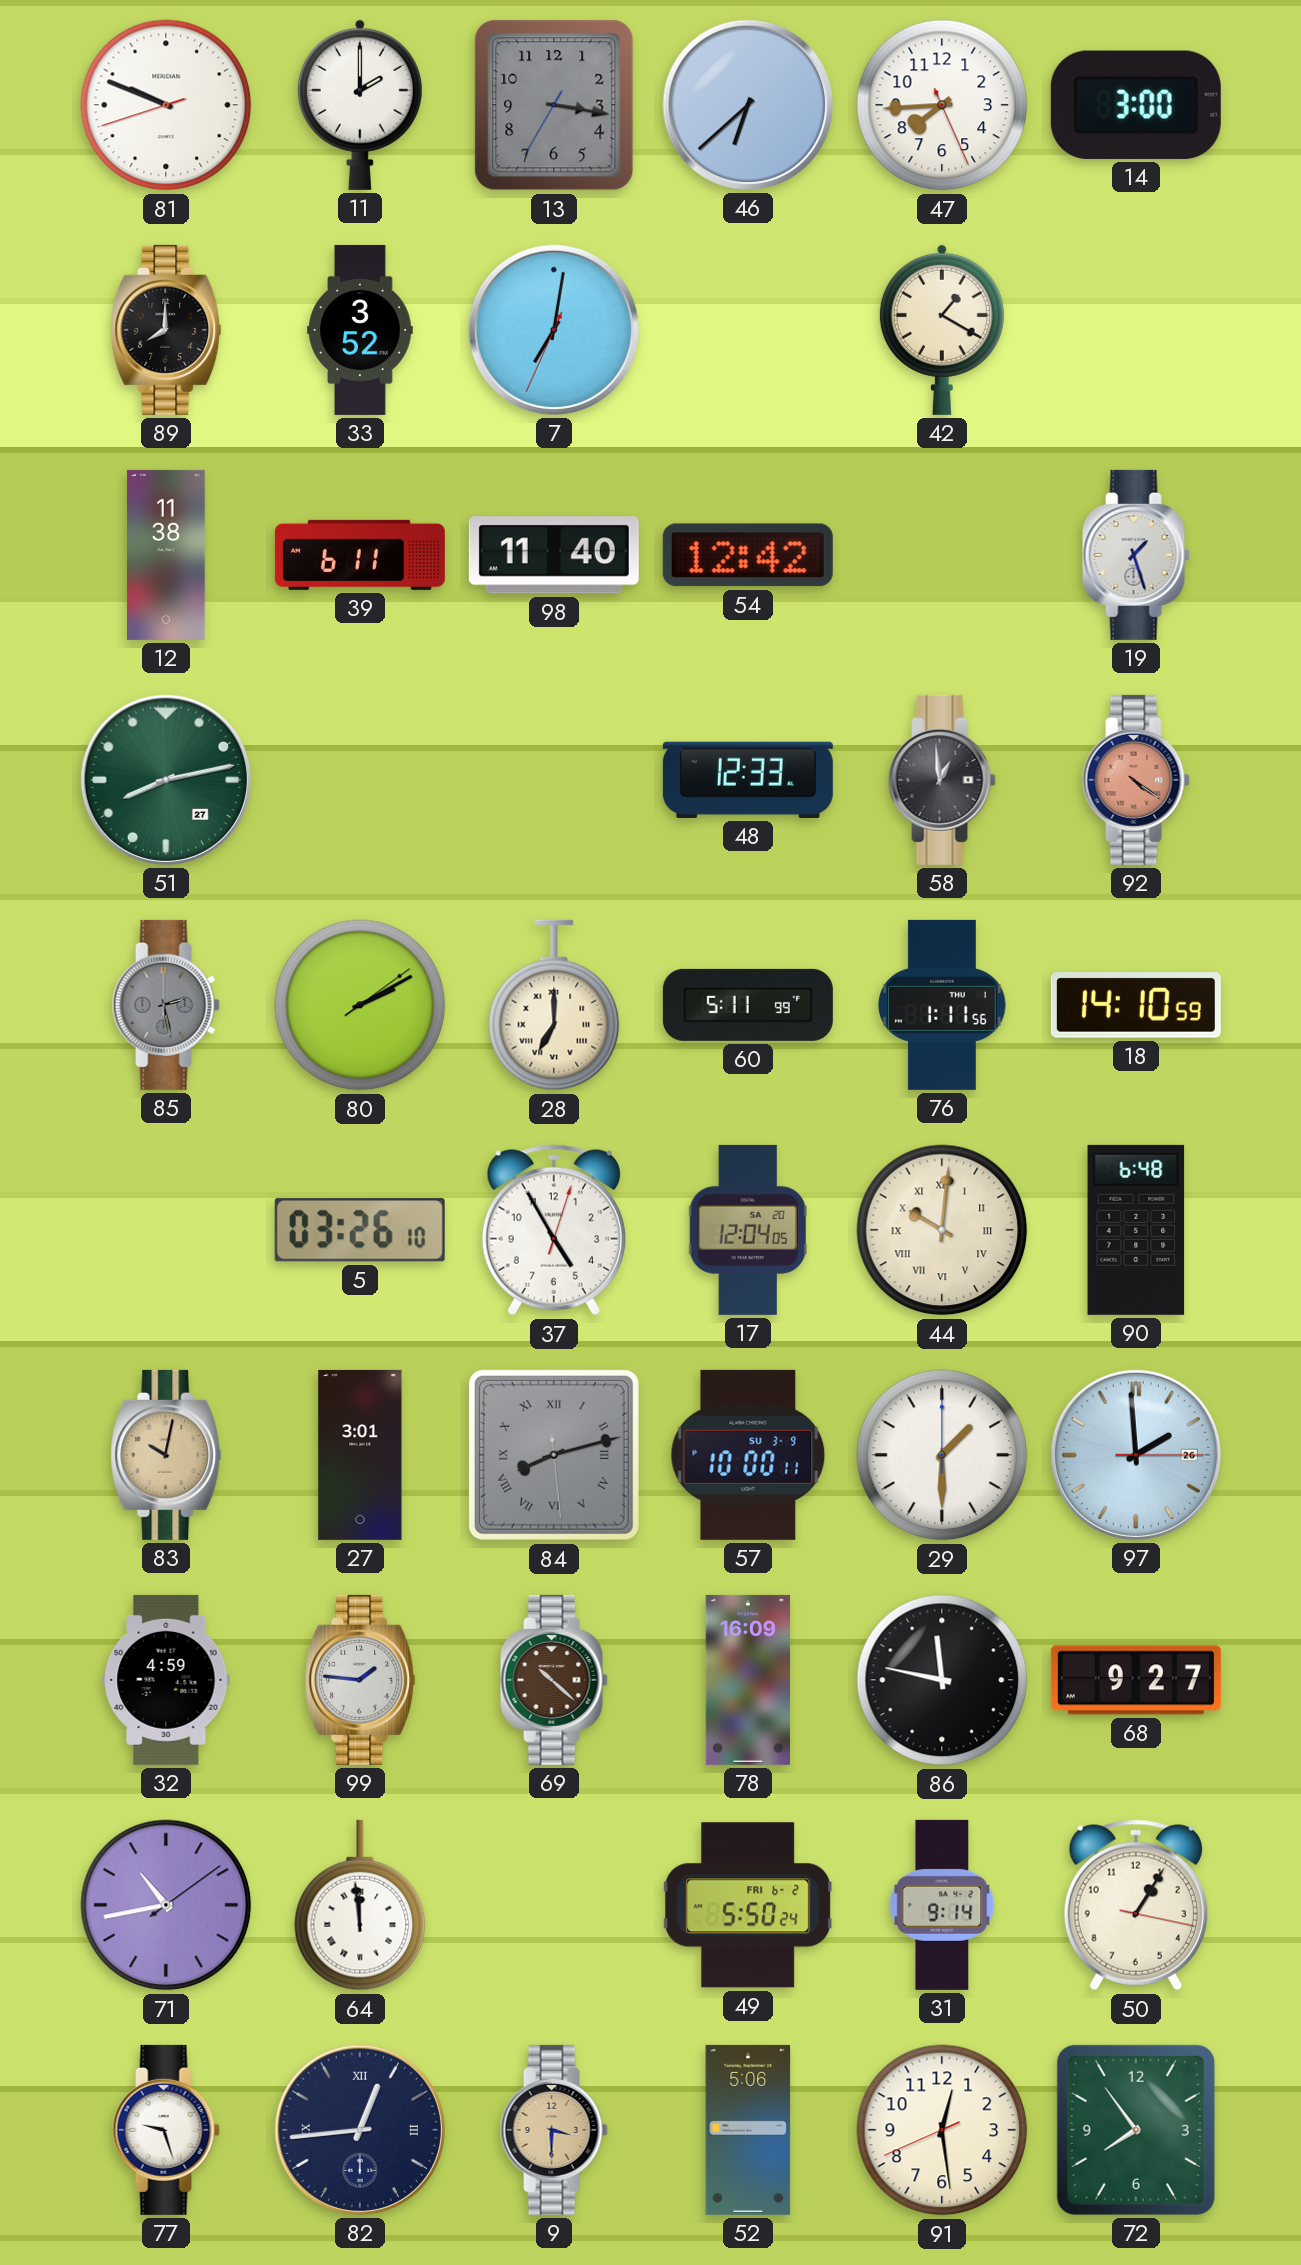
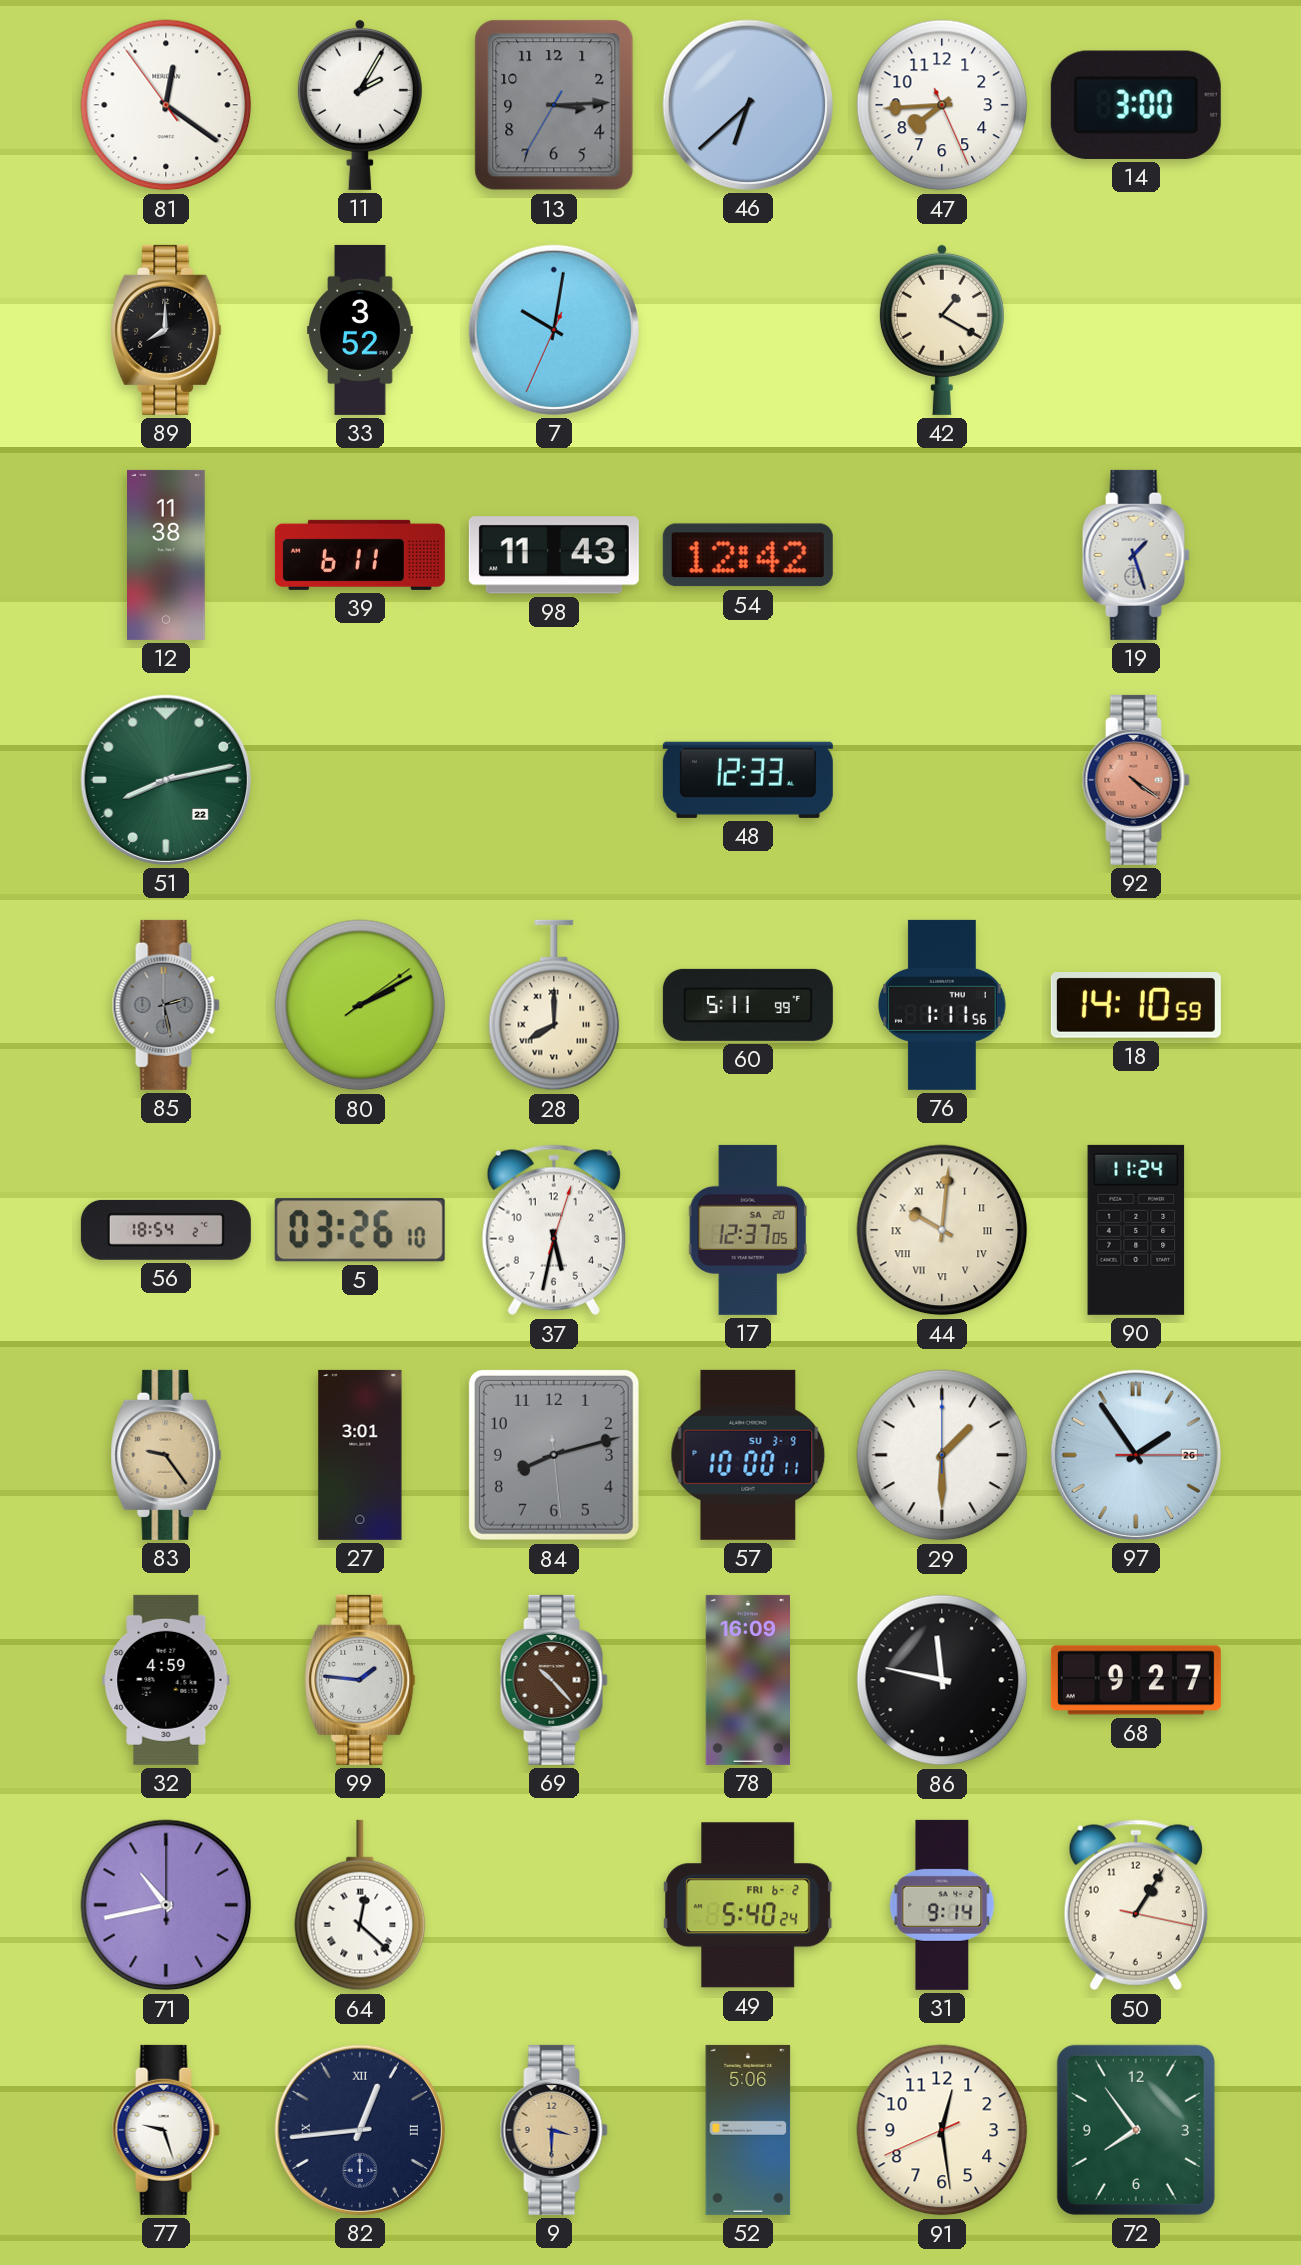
81: 9:48 -> 12:20
11: 2:00 -> 2:05
13: 3:16 -> 3:14
7: 7:01 -> 10:01
98: 11:40 -> 11:43
51 date: 27 -> 22
58: 12:59 -> none
28: 7:00 -> 8:00
56: none -> 18:54
37: 4:55 -> 5:32
17: 12:04 -> 12:37
90: 6:48 -> 11:24
83: 10:02 -> 9:24
84 numerals: Roman -> Arabic
97: 1:59 -> 1:54
69: 10:22 -> 10:23
71: 10:43:09 -> 10:43:00
64: 11:59 -> 12:22
49: 5:50 -> 5:40
